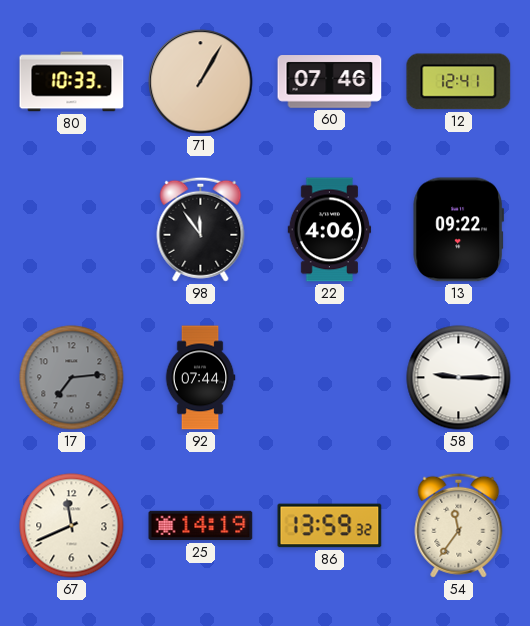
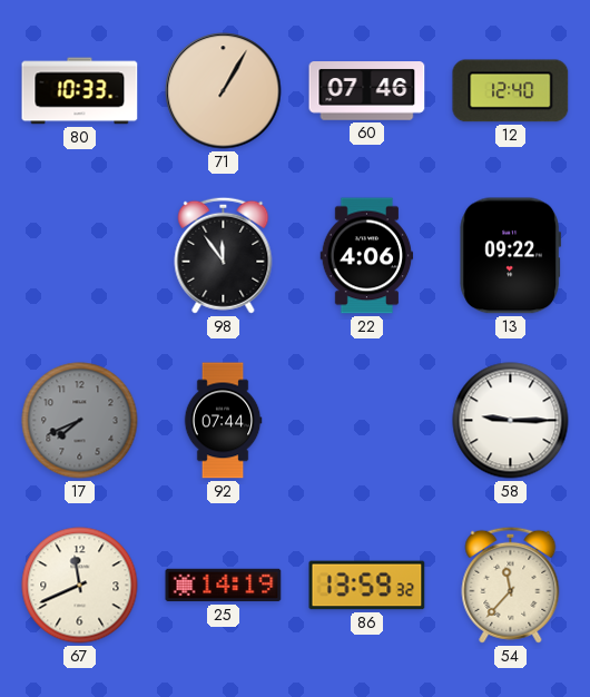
12: 12:41 -> 12:40
17: 7:14 -> 7:41
54: 11:36 -> 11:37
